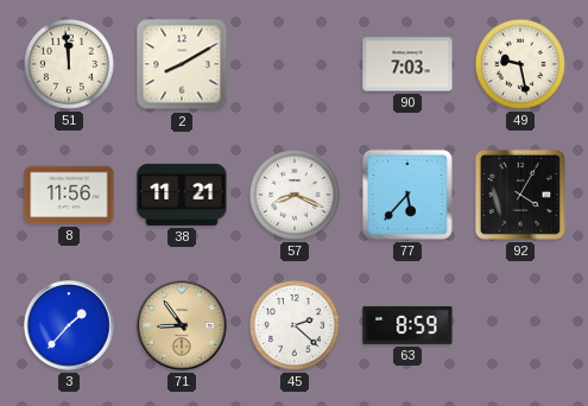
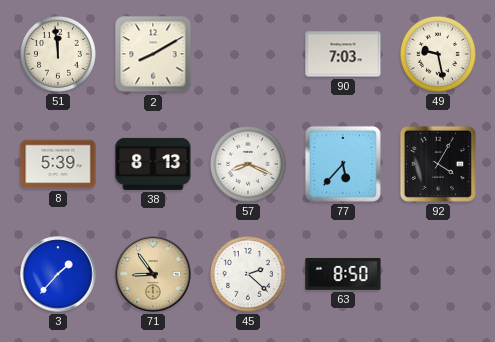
8: 11:56 -> 5:39
38: 11:21 -> 8:13
63: 8:59 -> 8:50
